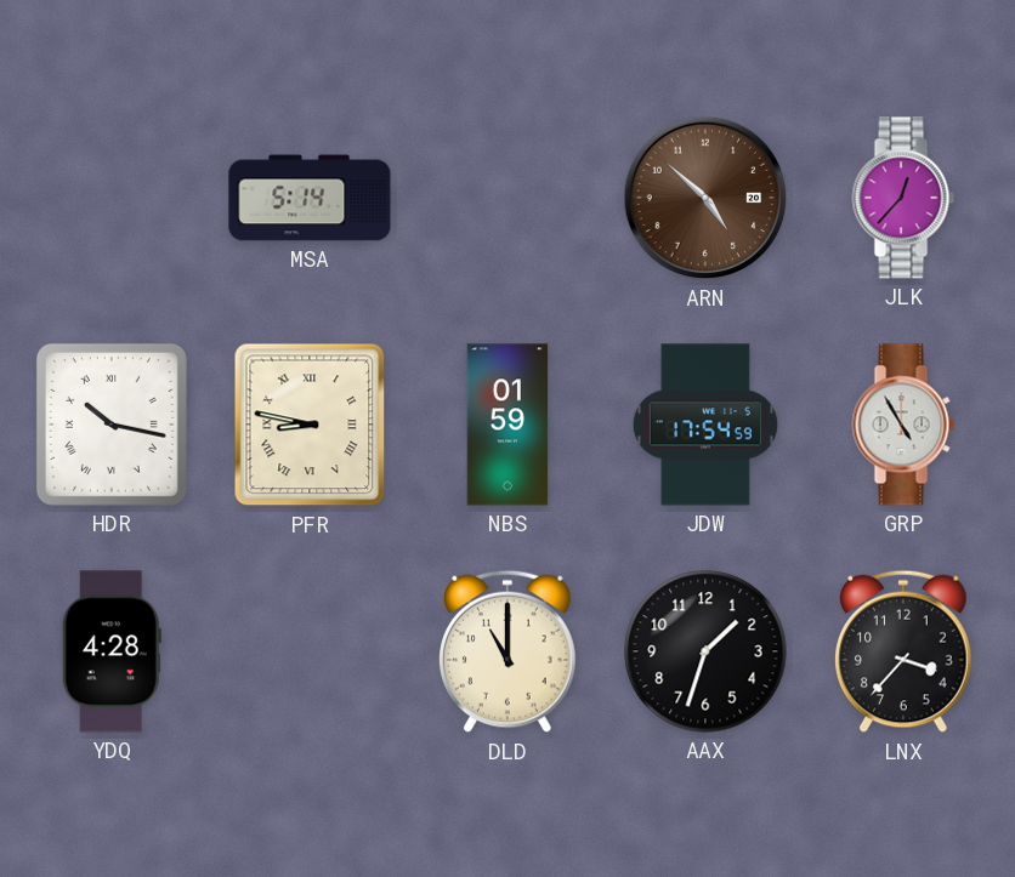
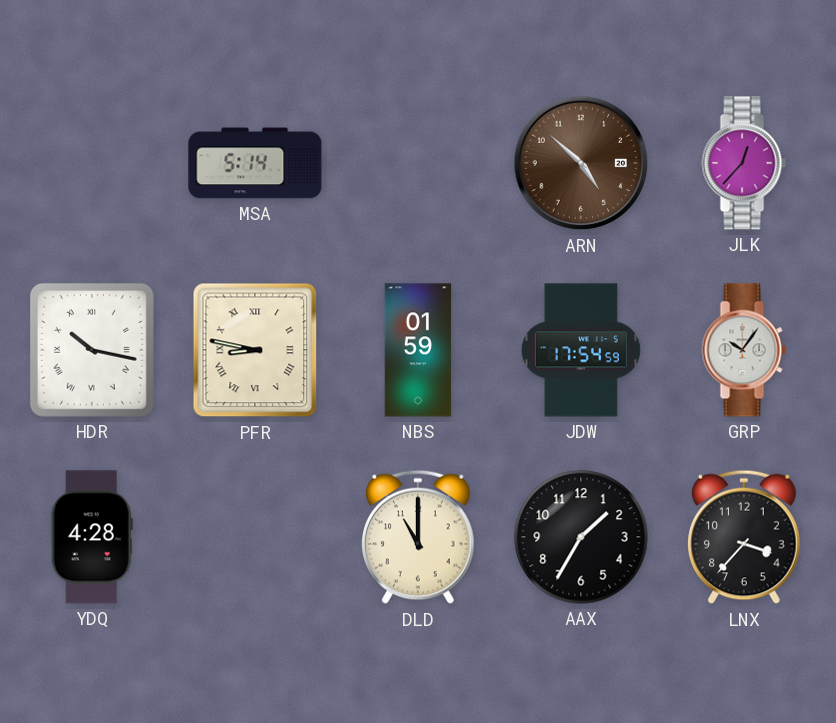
GRP: 4:55 -> 10:06
AAX: 1:33 -> 1:35
